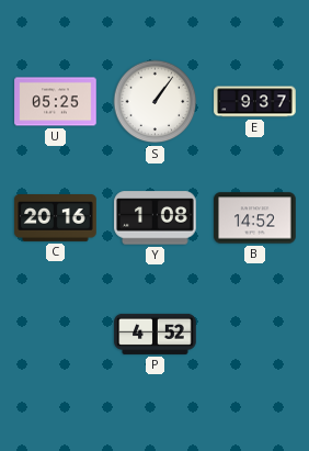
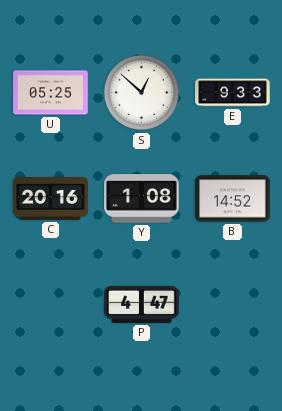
S: 1:06 -> 12:52
E: 9:37 -> 9:33
P: 4:52 -> 4:47
